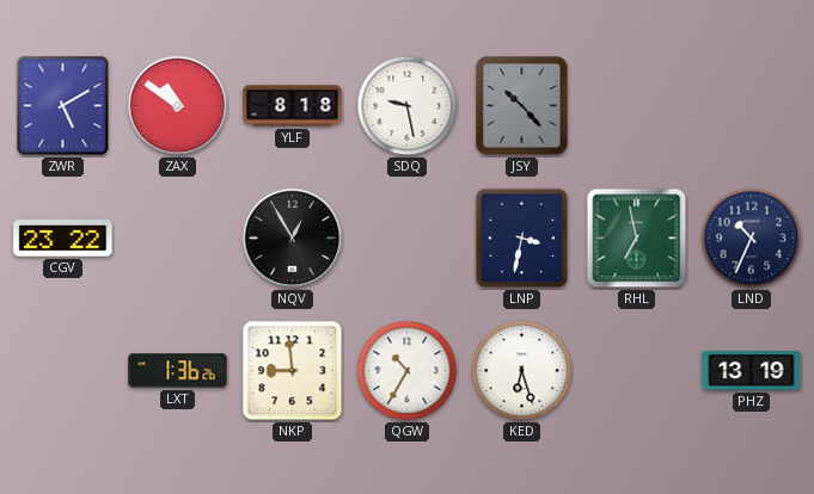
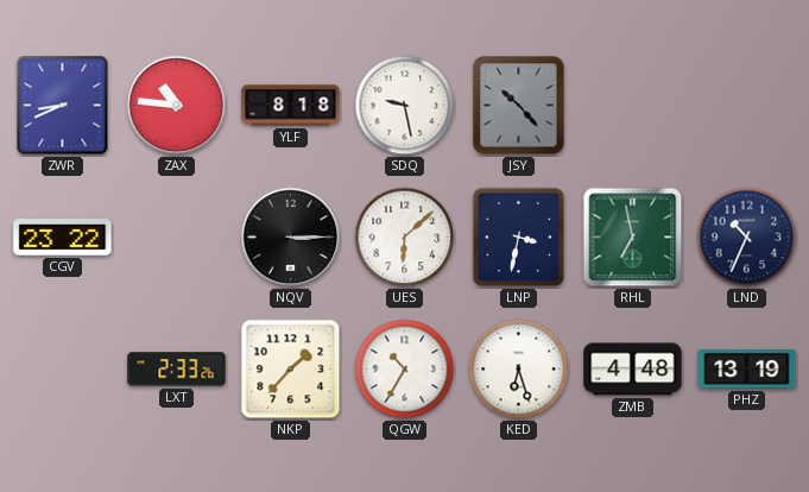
ZWR: 5:10 -> 8:41
ZAX: 10:51 -> 10:46
NQV: 12:55 -> 3:15
UES: none -> 6:08
LXT: 1:36 -> 2:33
NKP: 8:59 -> 1:37
ZMB: none -> 4:48
